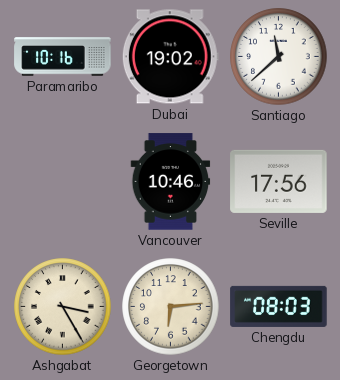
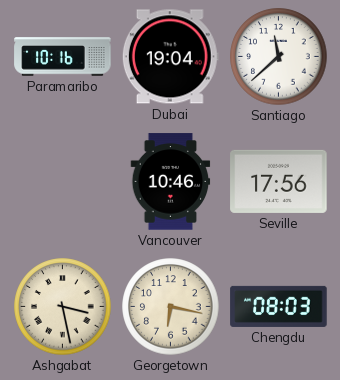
Dubai: 19:02 -> 19:04
Ashgabat: 3:25 -> 3:28
Georgetown: 6:14 -> 6:17
